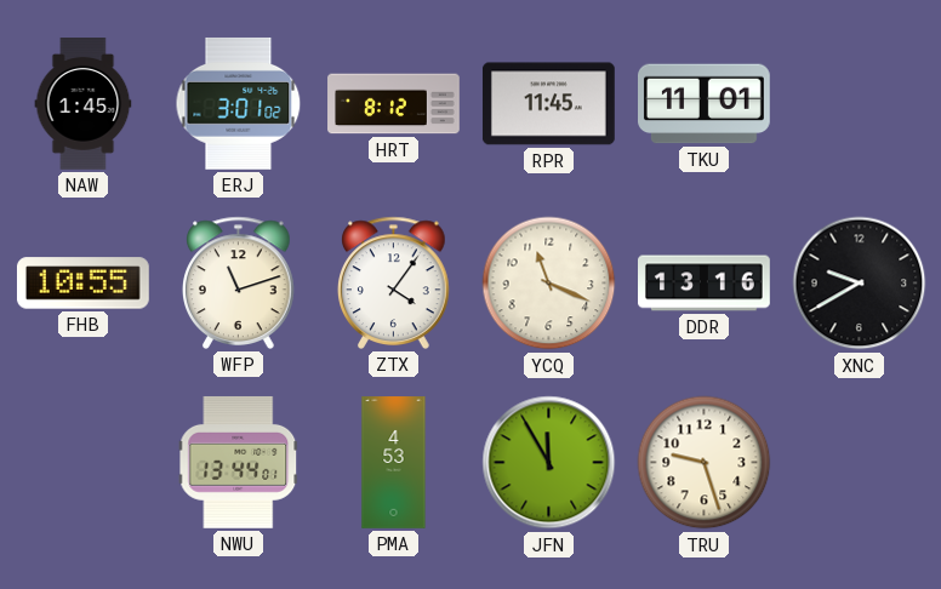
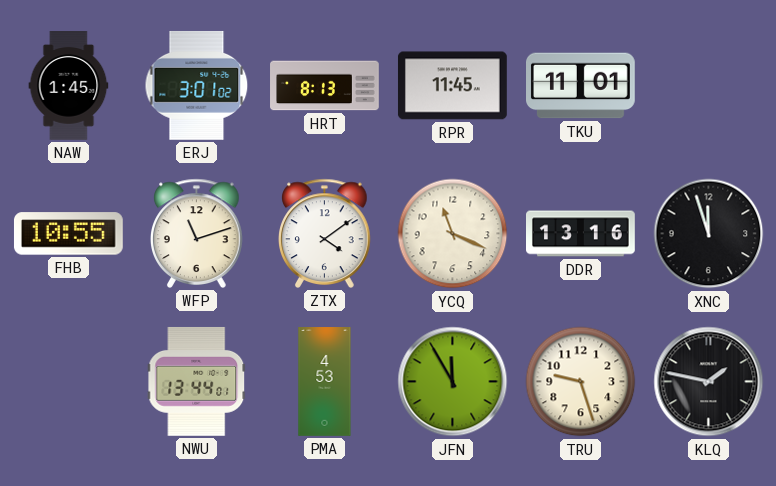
HRT: 8:12 -> 8:13
ZTX: 4:06 -> 4:09
XNC: 9:40 -> 11:57
KLQ: none -> 1:47
